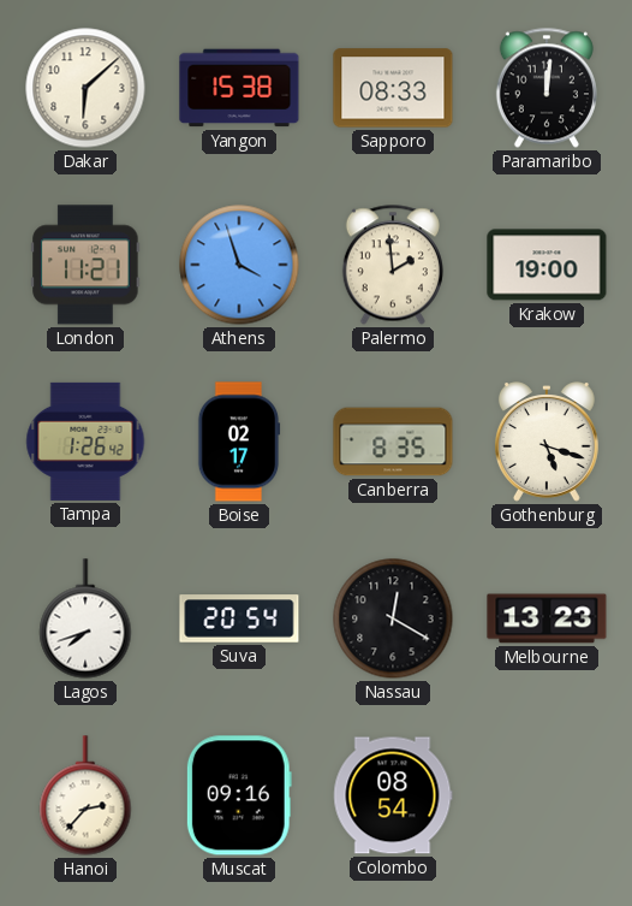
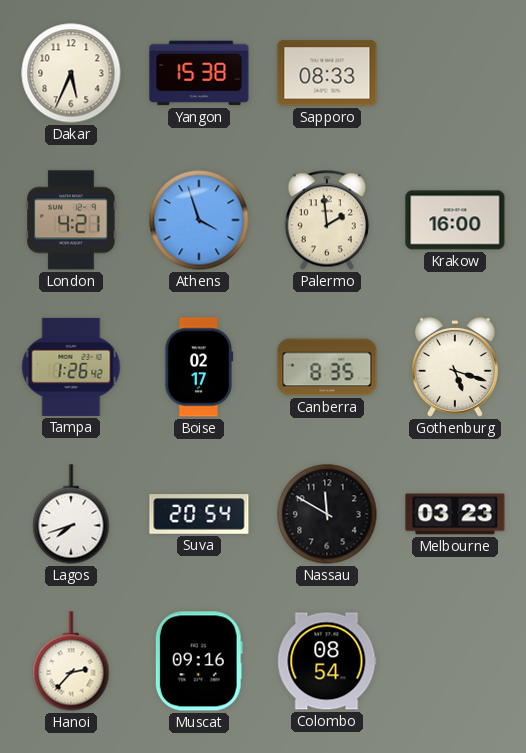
Dakar: 6:08 -> 5:34
Paramaribo: 12:01 -> none
London: 11:21 -> 4:21
Krakow: 19:00 -> 16:00
Nassau: 12:20 -> 11:50
Melbourne: 13:23 -> 03:23
